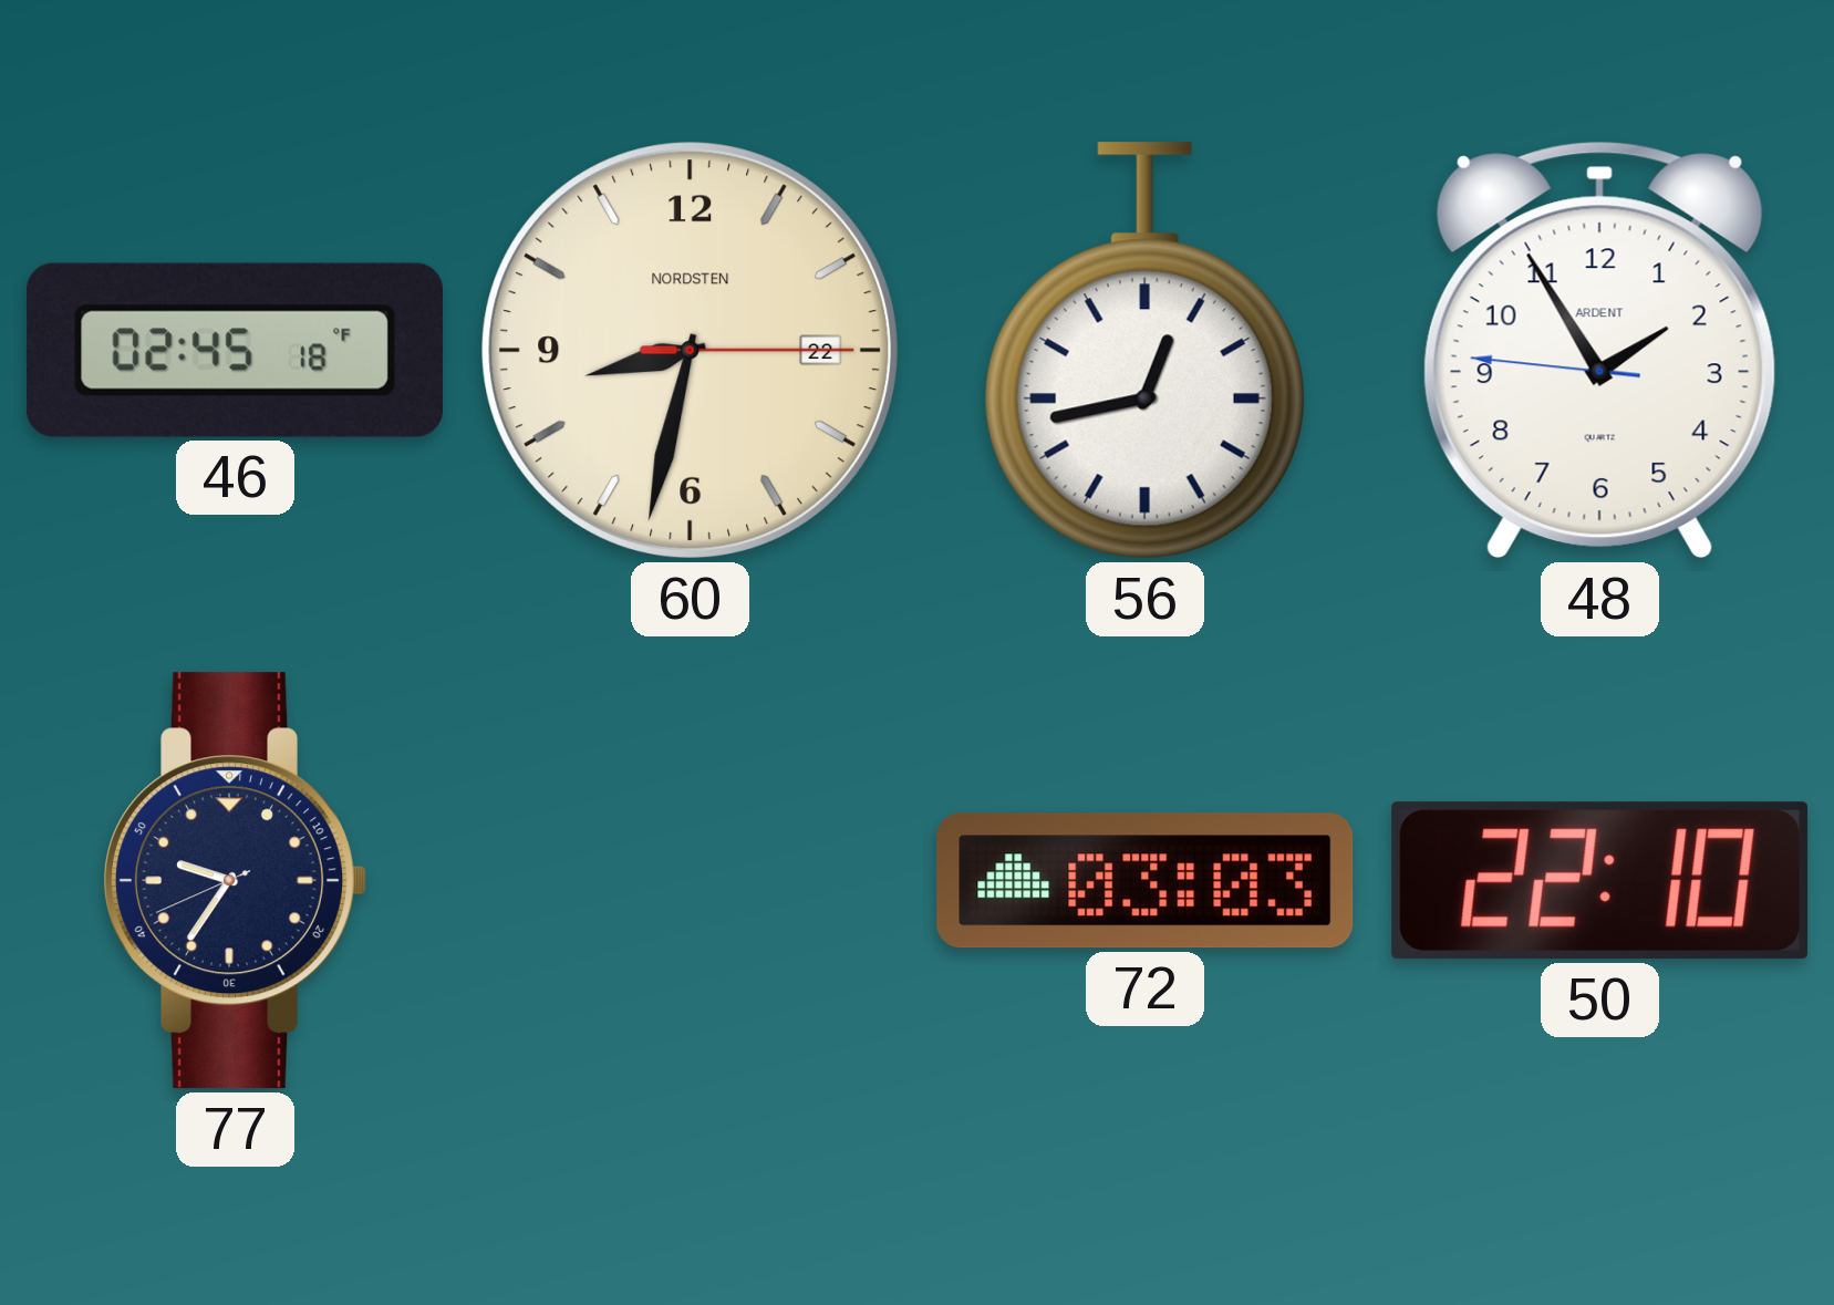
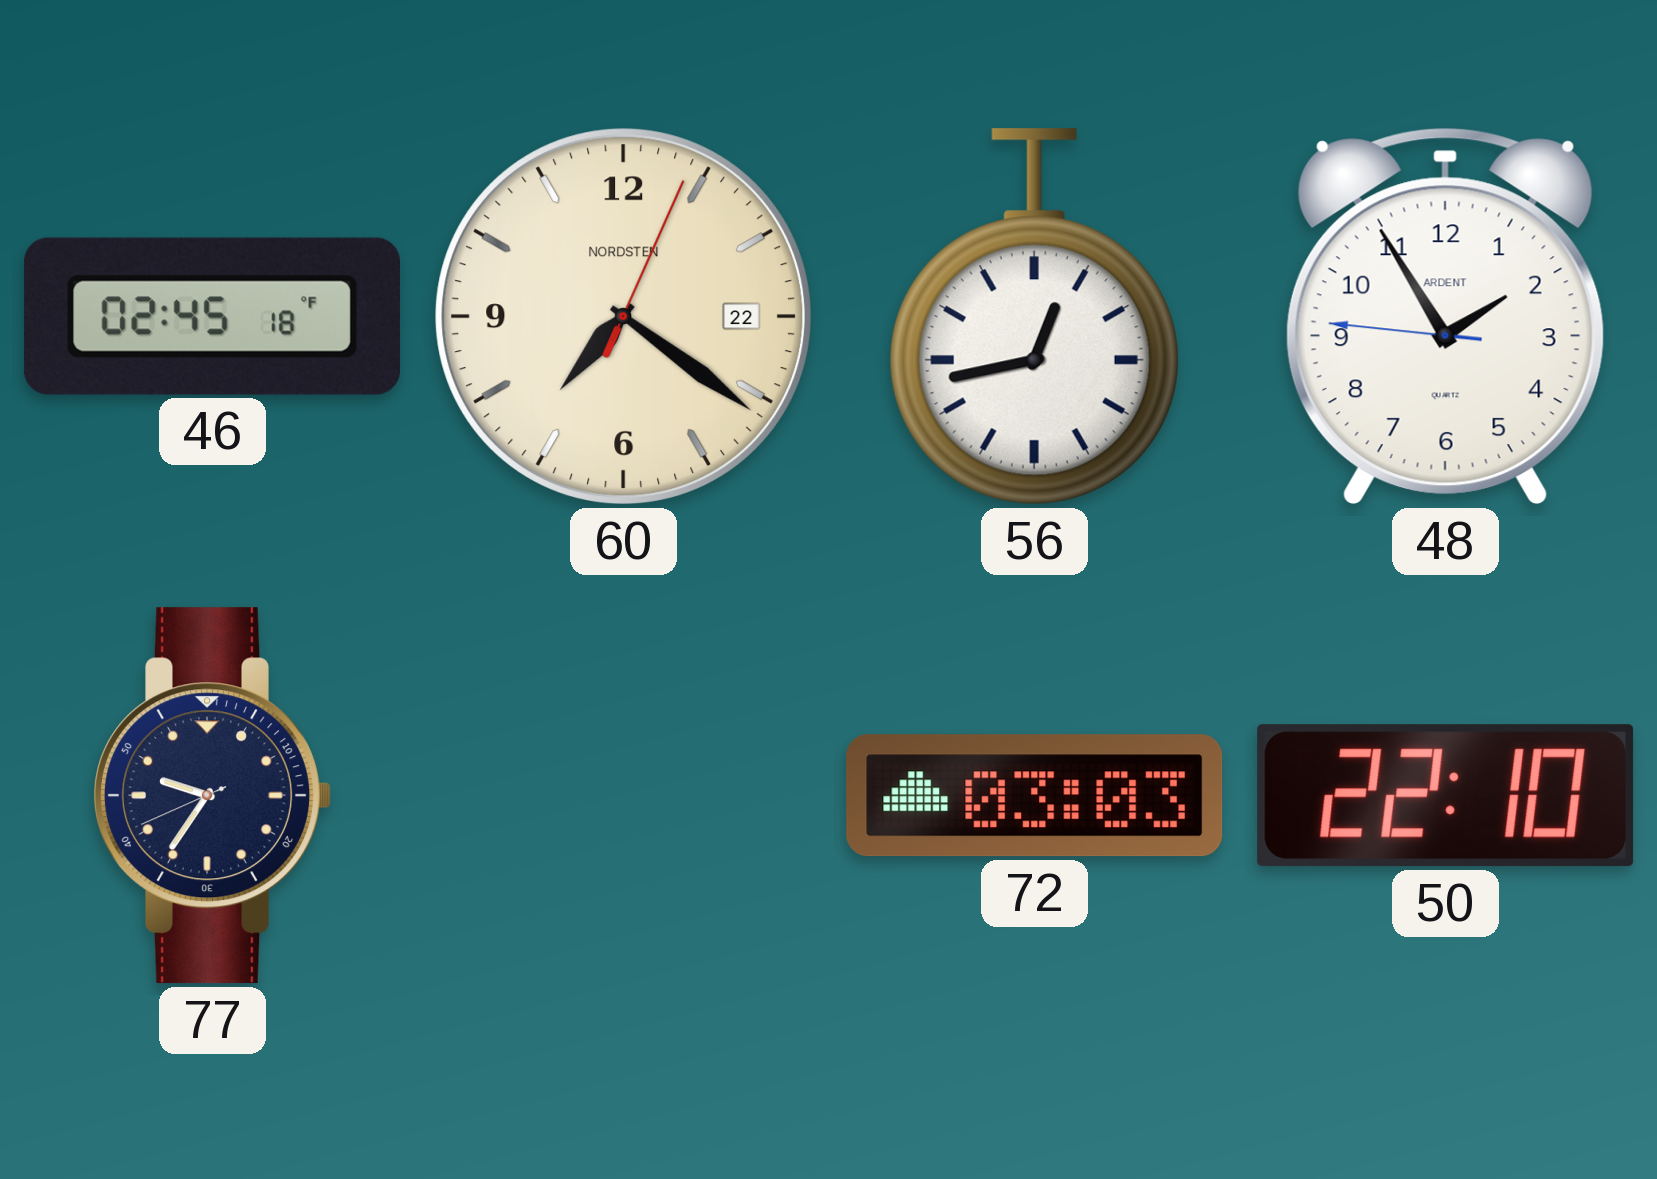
60: 8:32 -> 7:21
